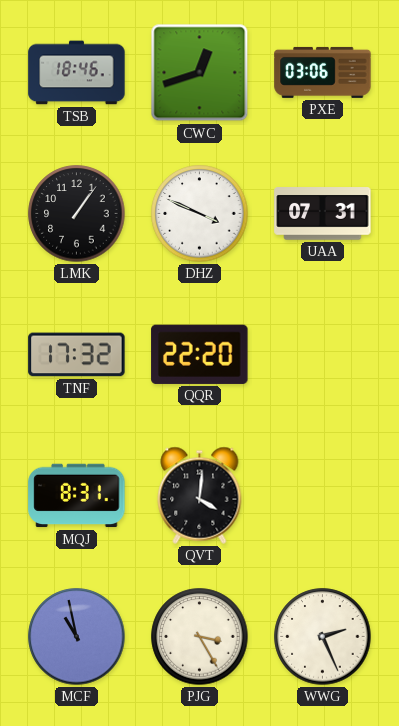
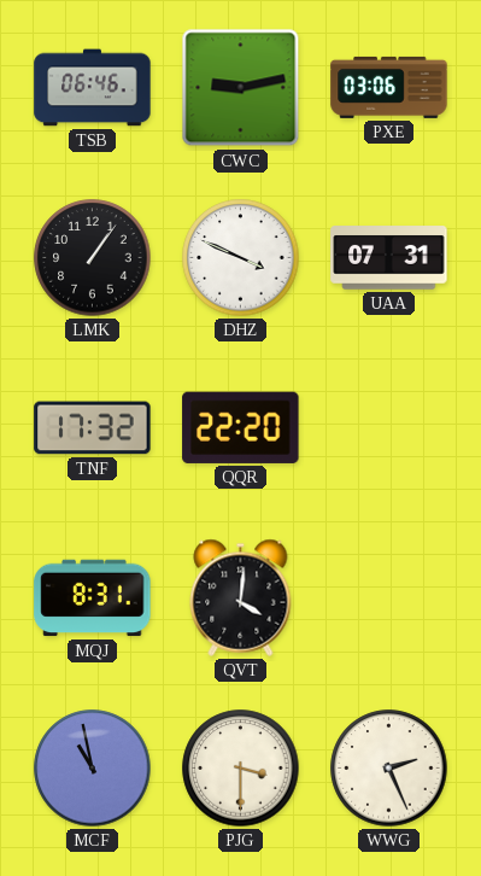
TSB: 18:46 -> 06:46
CWC: 12:42 -> 9:13
PJG: 3:25 -> 3:30
